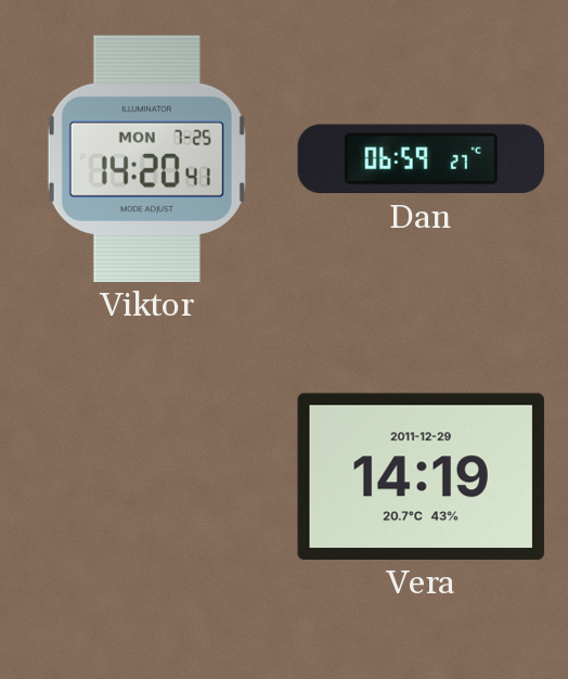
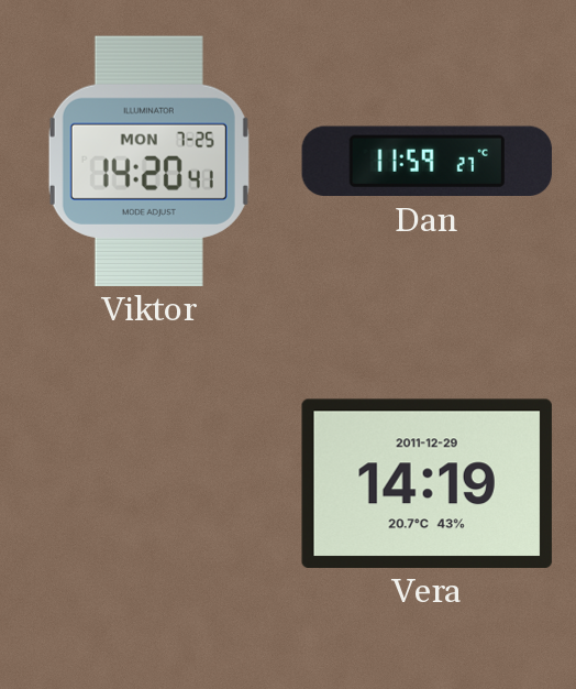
Dan: 06:59 -> 11:59
